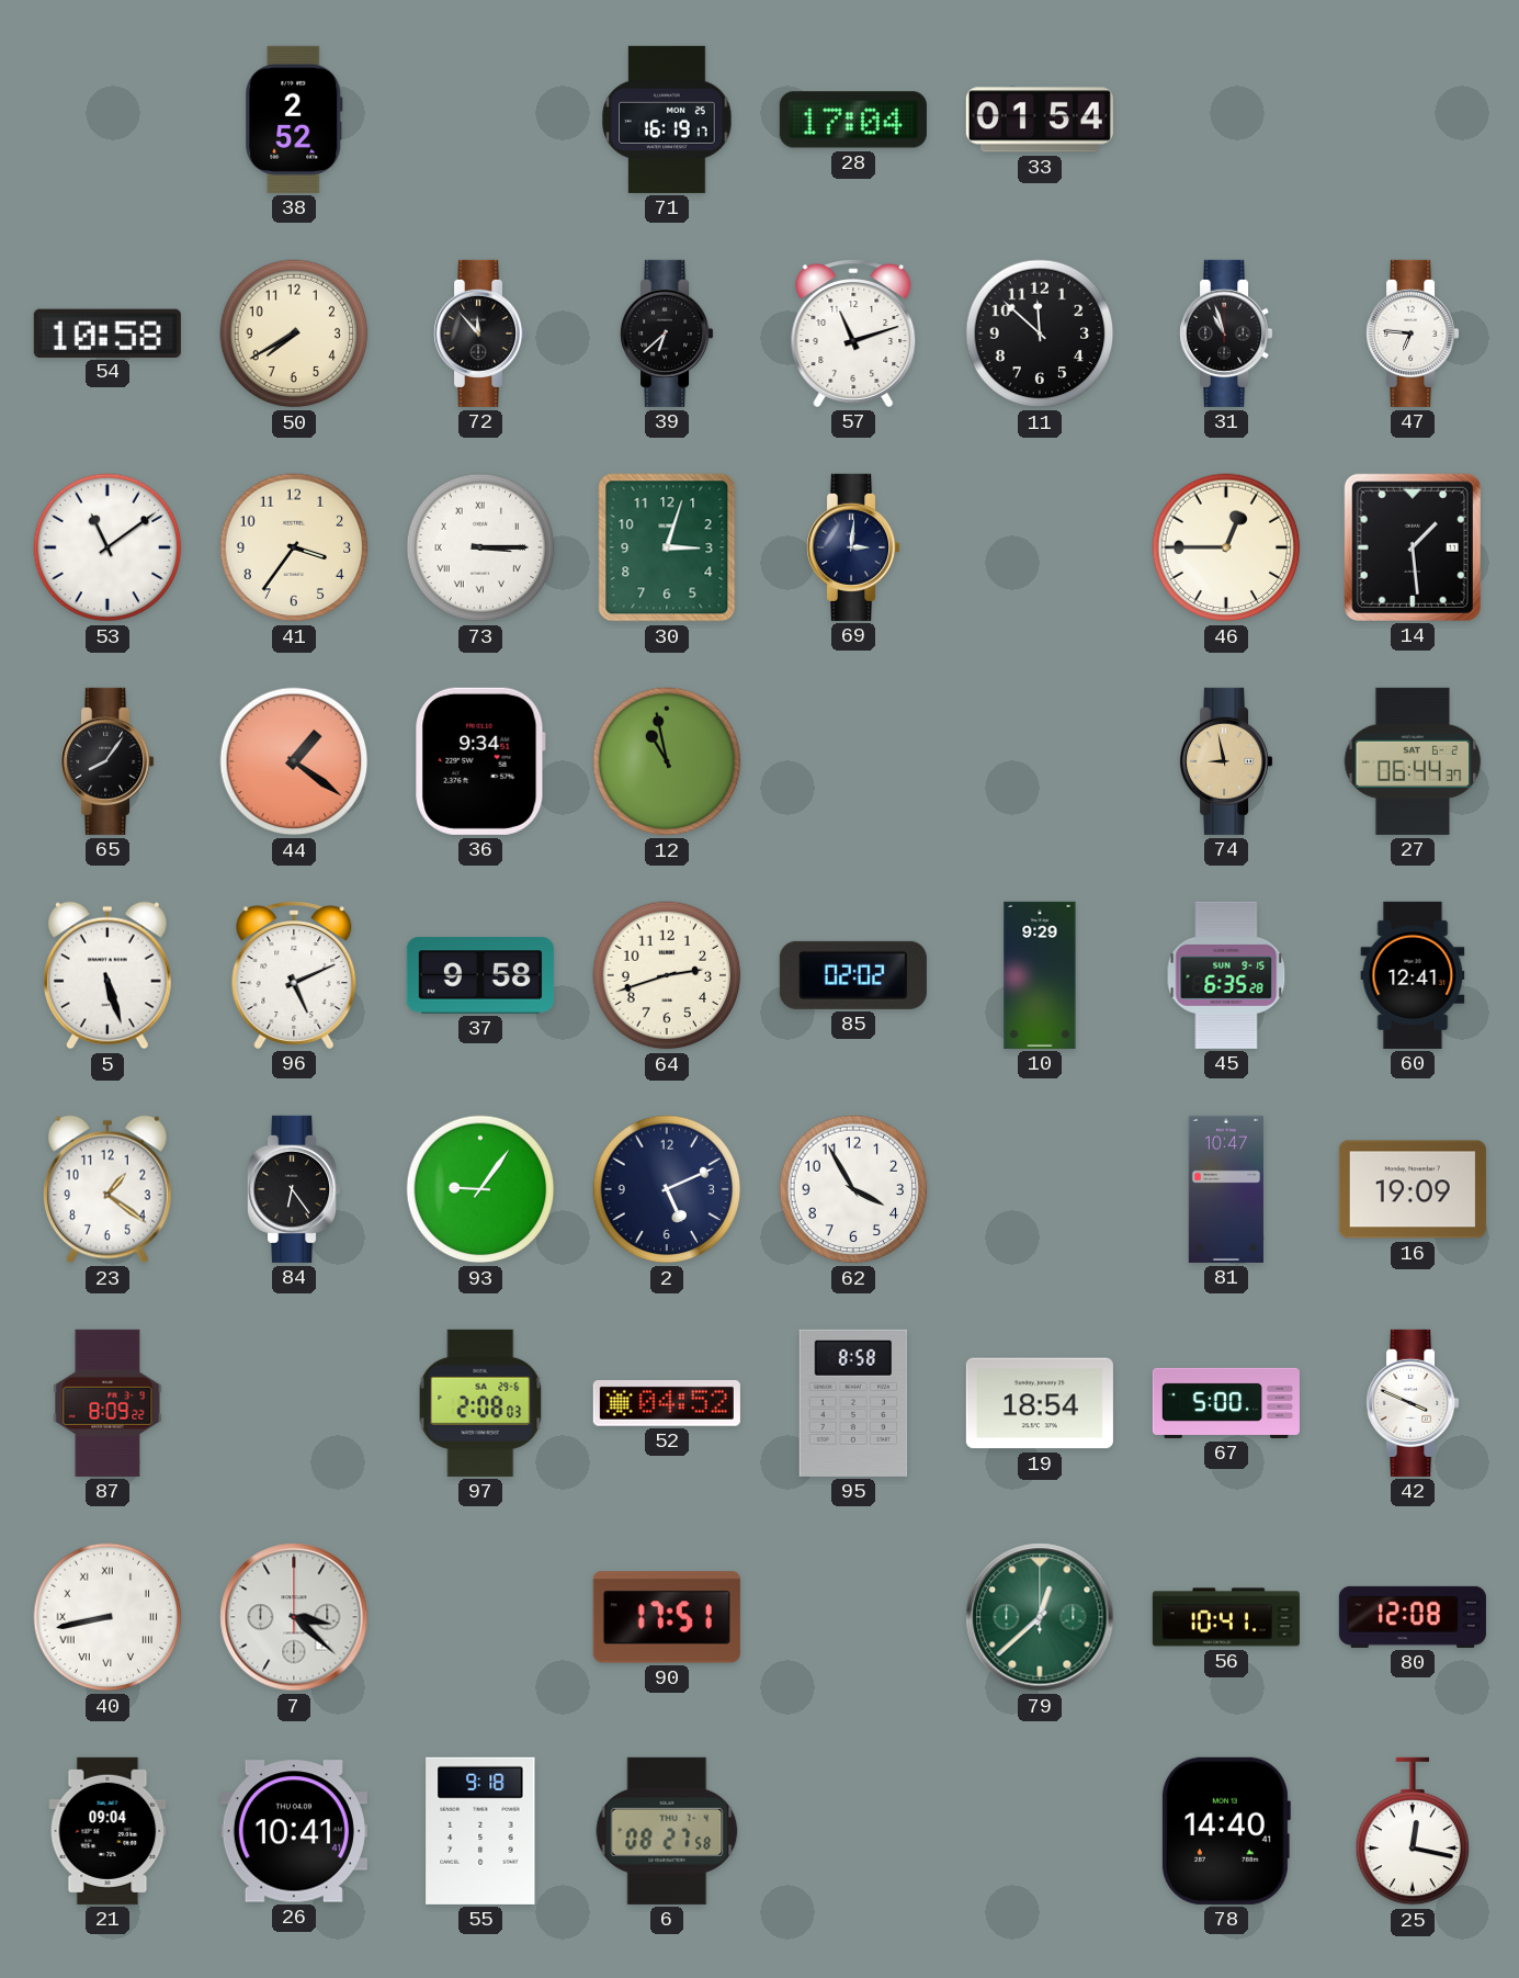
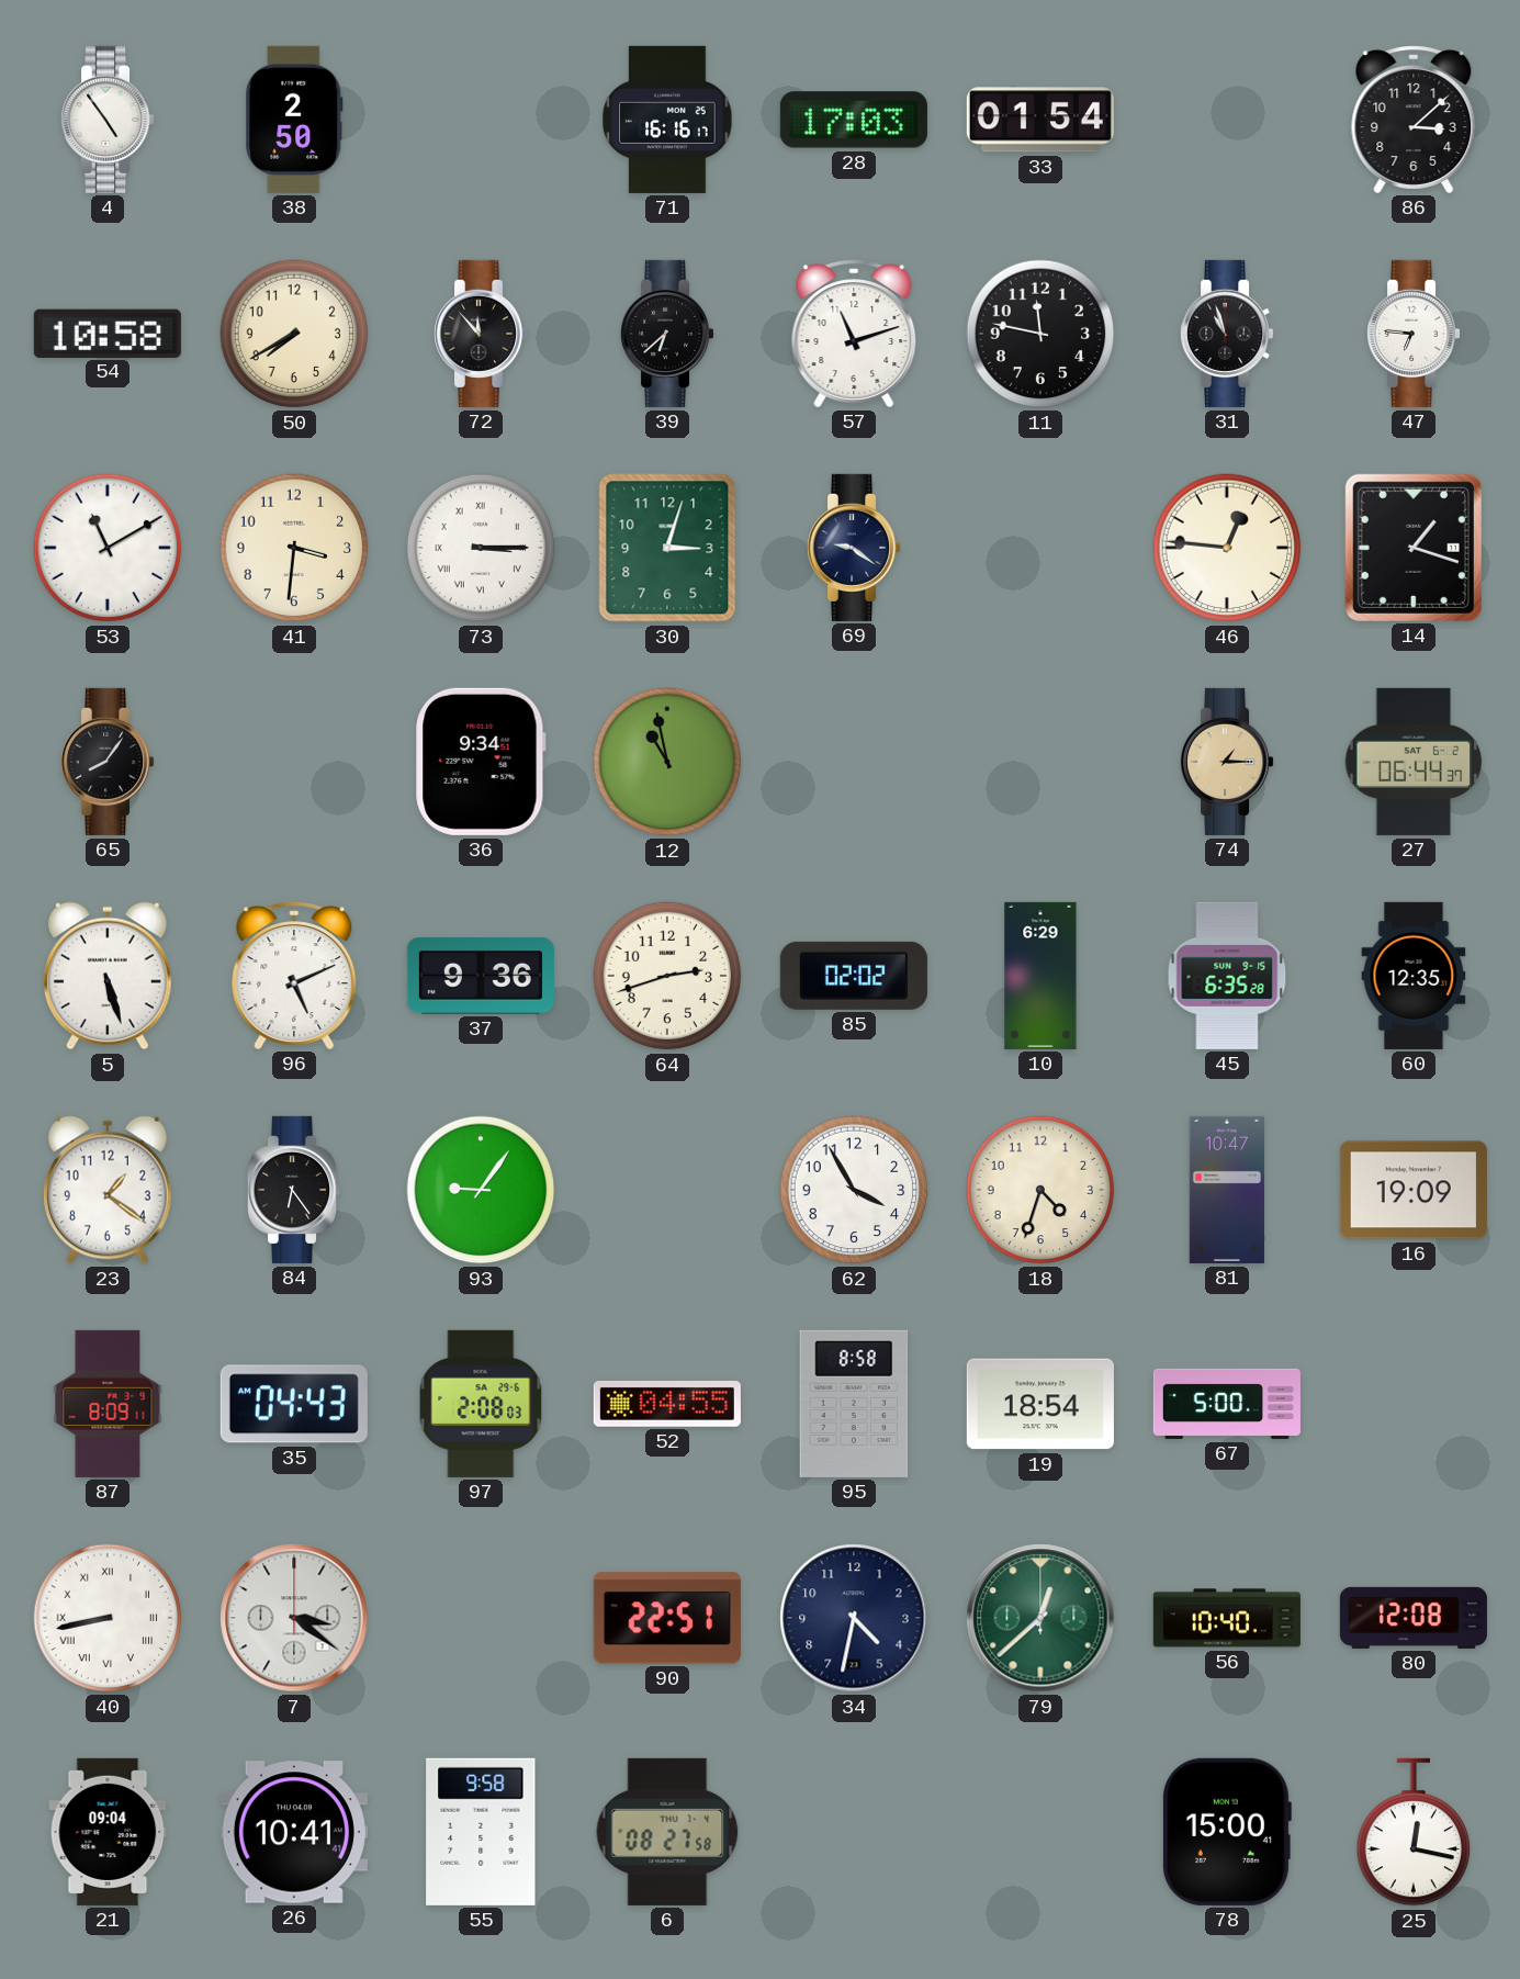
4: none -> 4:54
38: 2:52 -> 2:50
71: 16:19 -> 16:16
28: 17:04 -> 17:03
86: none -> 3:08
11: 11:52 -> 11:47
53: 11:09 -> 11:10
41: 3:36 -> 3:31
69: 3:01 -> 9:21
46: 12:45 -> 12:46
14: 1:29 -> 1:18
44: 1:21 -> none
74: 8:58 -> 1:15
37: 9:58 -> 9:36
10: 9:29 -> 6:29
60: 12:41 -> 12:35
2: 5:11 -> none
18: none -> 4:33
87: 8:09:22 -> 8:09:11
35: none -> 04:43
52: 04:52 -> 04:55
42: 3:49 -> none
7: 3:22 -> 3:21
90: 17:51 -> 22:51
34: none -> 4:32
56: 10:41 -> 10:40
55: 9:18 -> 9:58
78: 14:40 -> 15:00
